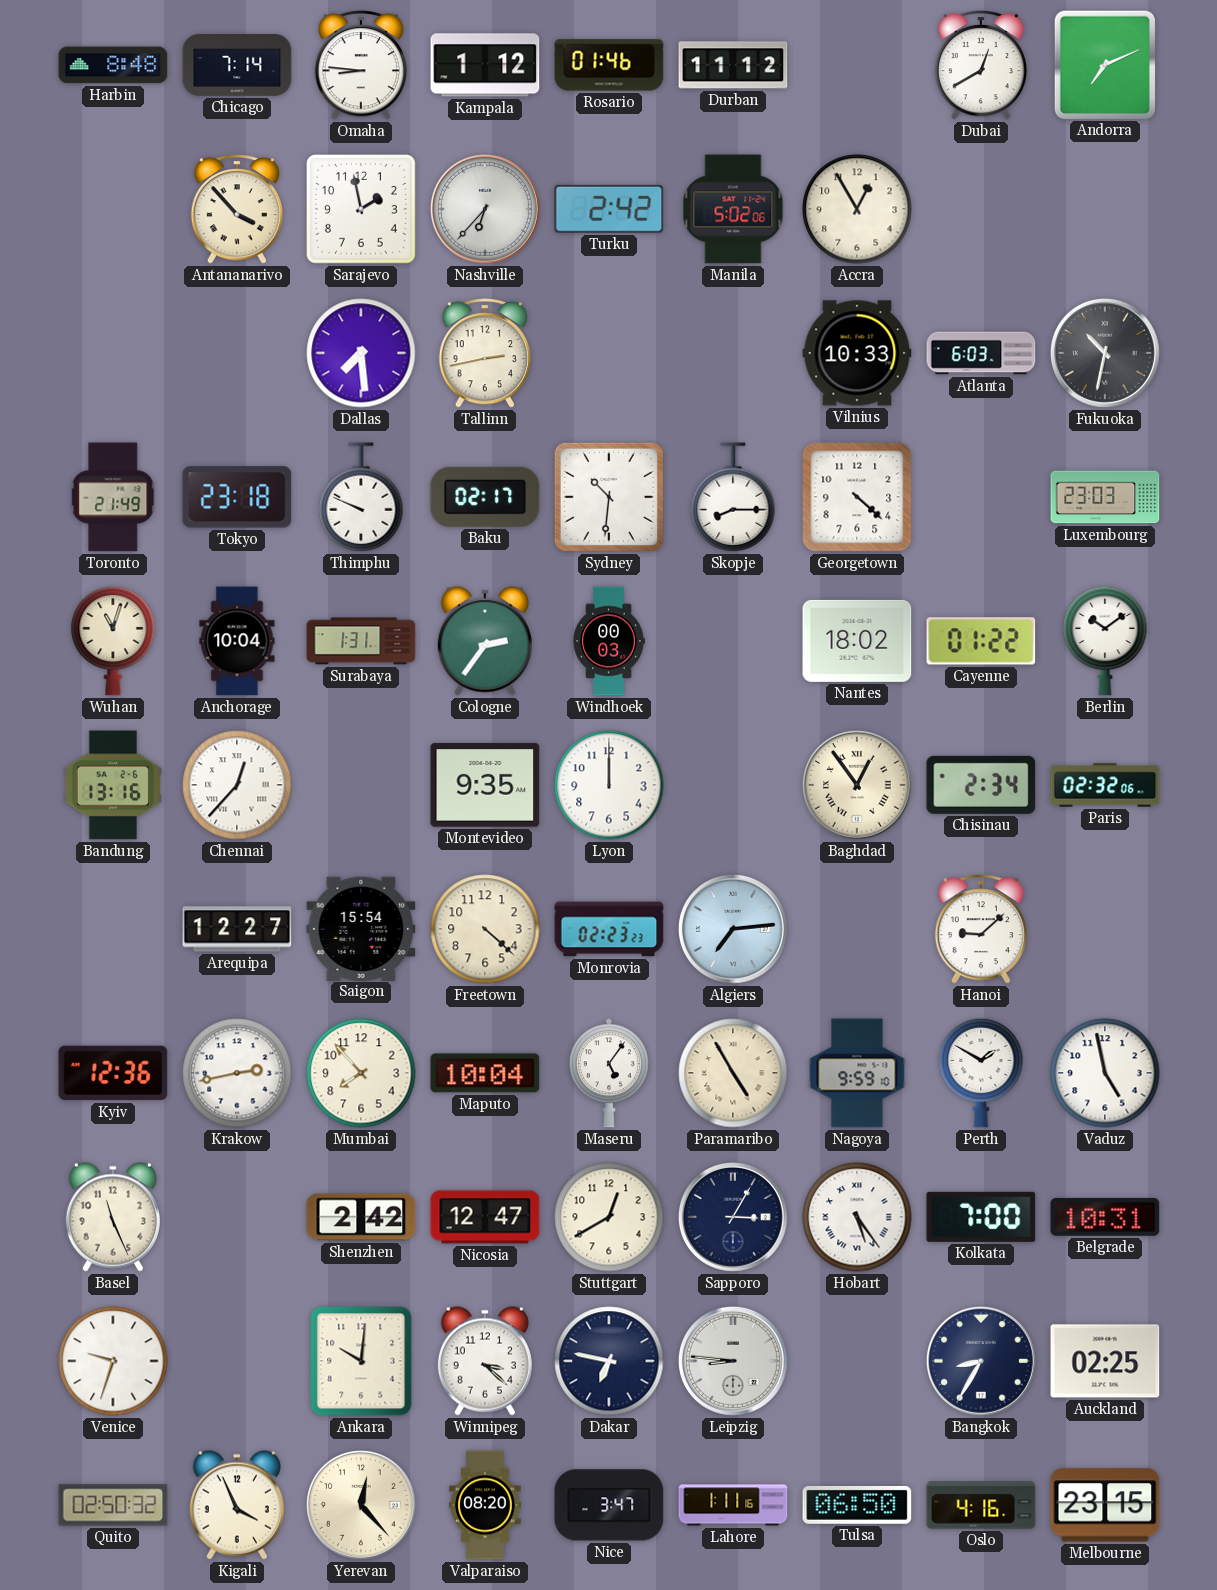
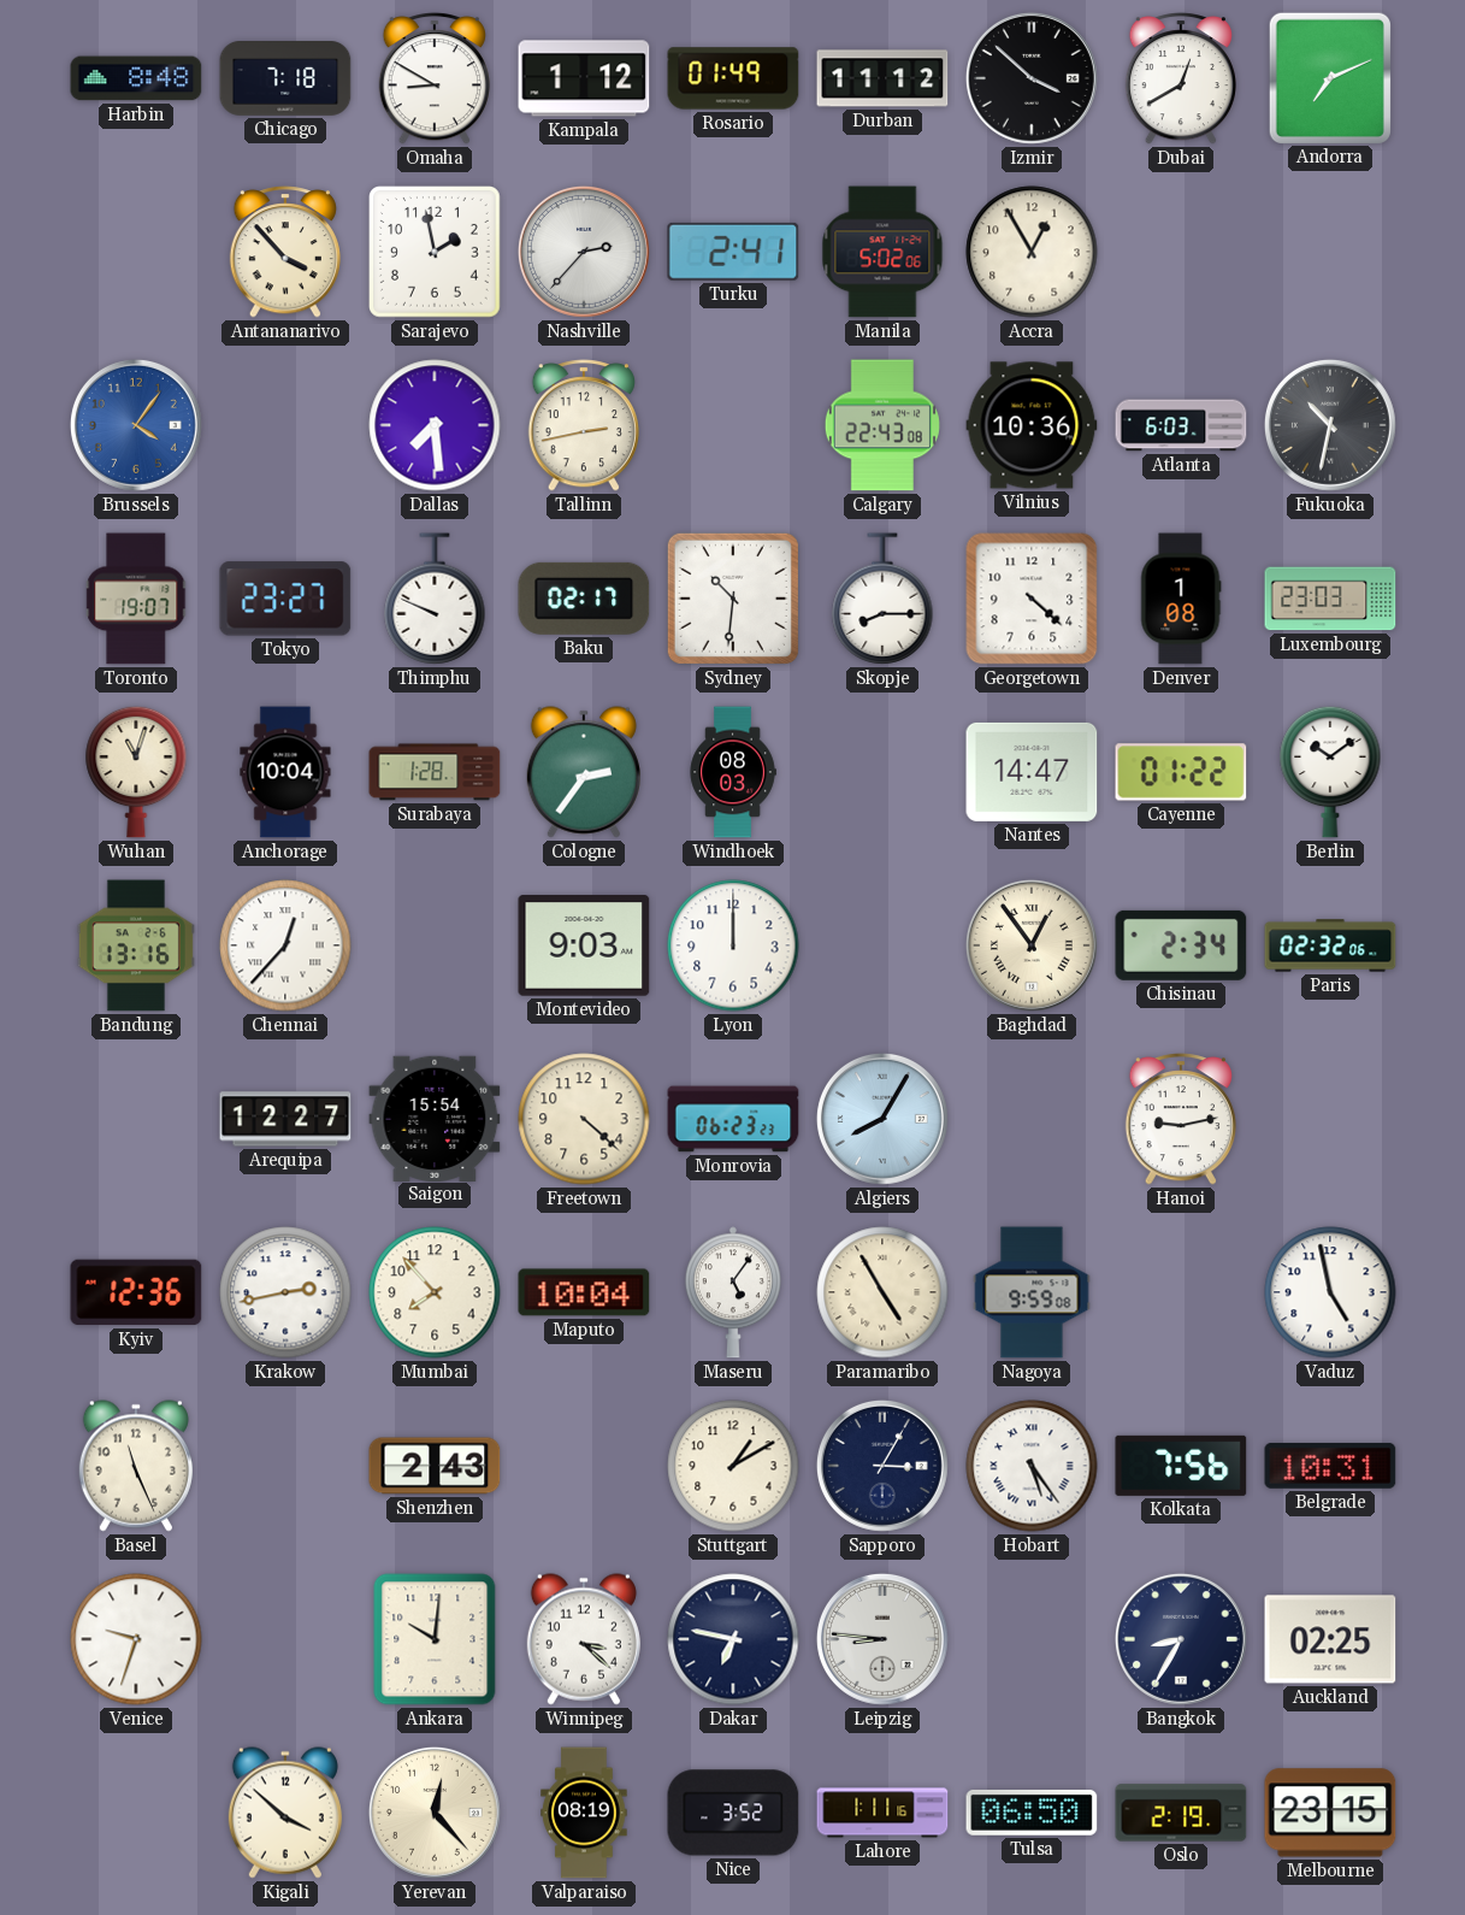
Chicago: 7:14 -> 7:18
Omaha: 8:46 -> 8:50
Rosario: 01:46 -> 01:49
Izmir: none -> 3:52
Nashville: 6:37 -> 2:37
Turku: 2:42 -> 2:41
Brussels: none -> 4:06
Calgary: none -> 22:43
Vilnius: 10:33 -> 10:36
Toronto: 21:49 -> 19:07
Tokyo: 23:18 -> 23:27
Denver: none -> 1:08
Surabaya: 1:31 -> 1:28
Windhoek: 00:03 -> 08:03
Nantes: 18:02 -> 14:47
Montevideo: 9:35 -> 9:03
Monrovia: 02:23 -> 06:23
Algiers: 7:14 -> 8:05
Hanoi: 9:08 -> 9:13
Nagoya: 9:59:10 -> 9:59:08
Perth: 1:50 -> none
Shenzhen: 2:42 -> 2:43
Nicosia: 12:47 -> none
Stuttgart: 12:40 -> 1:10
Kolkata: 7:00 -> 7:56
Quito: 02:50 -> none
Kigali: 3:56 -> 3:52
Valparaiso: 08:20 -> 08:19
Nice: 3:47 -> 3:52
Oslo: 4:16 -> 2:19
